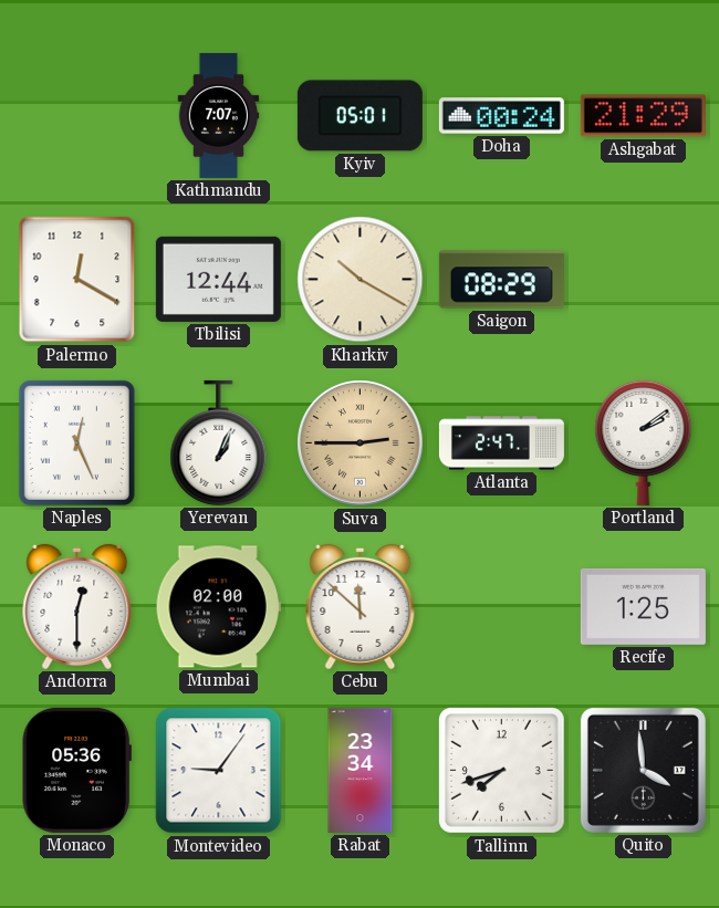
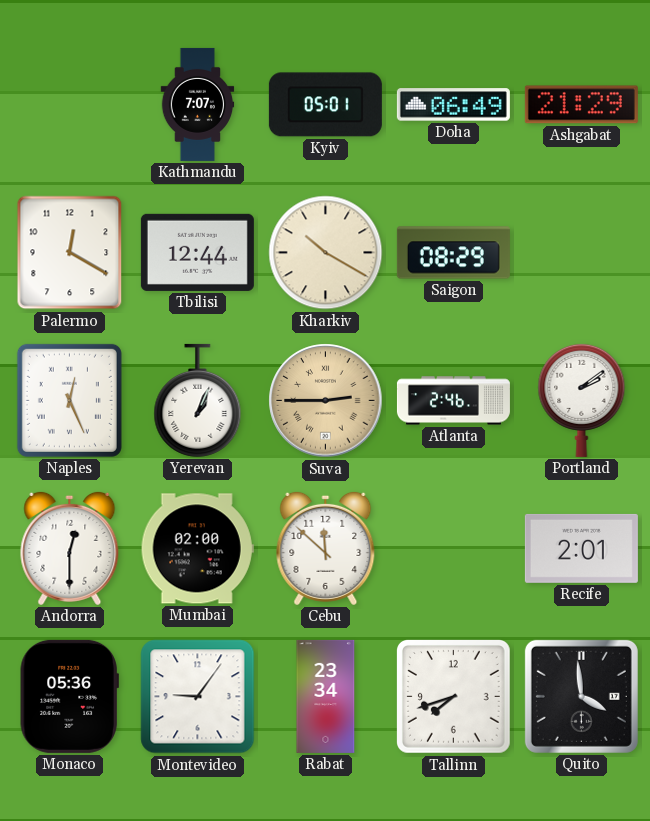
Doha: 00:24 -> 06:49
Atlanta: 2:47 -> 2:46
Recife: 1:25 -> 2:01
